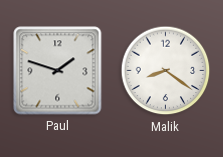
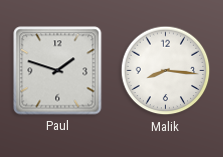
Malik: 8:21 -> 8:16
